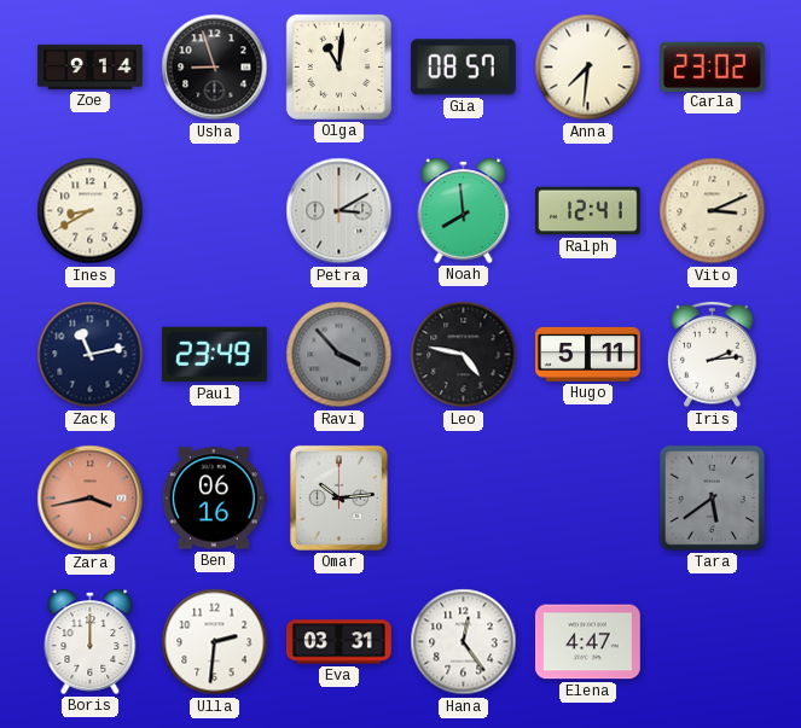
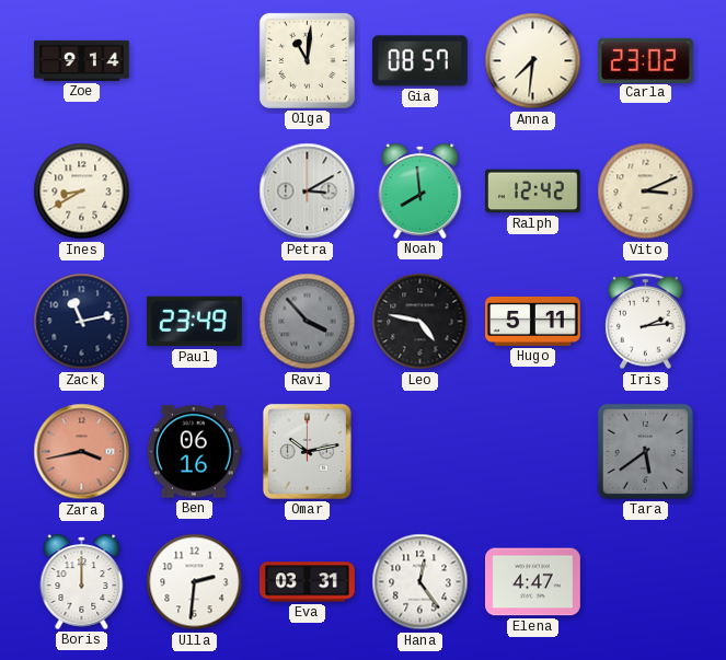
Usha: 8:57 -> none
Ralph: 12:41 -> 12:42
Omar: 10:14 -> 10:13
